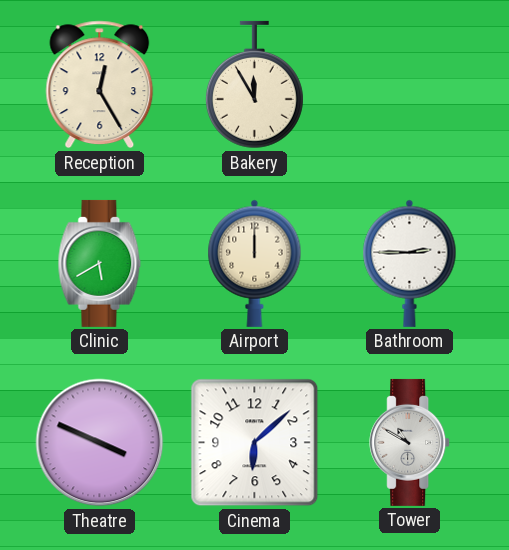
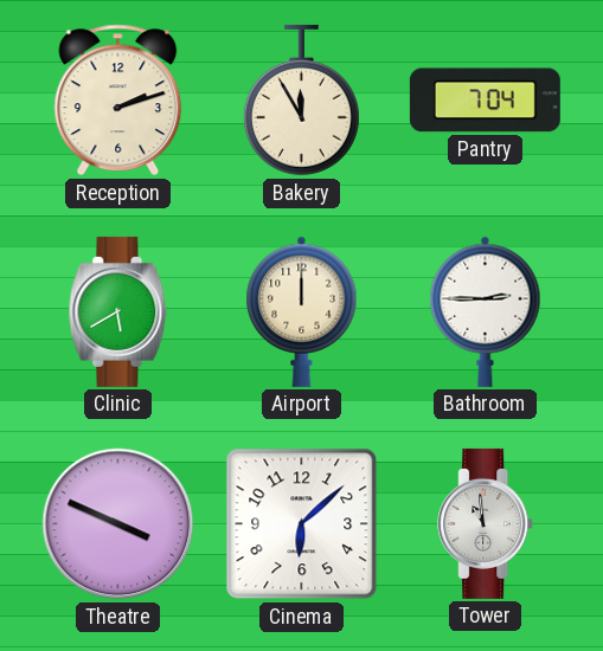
Reception: 12:25 -> 2:12
Pantry: none -> 7:04
Tower: 10:50 -> 10:59
